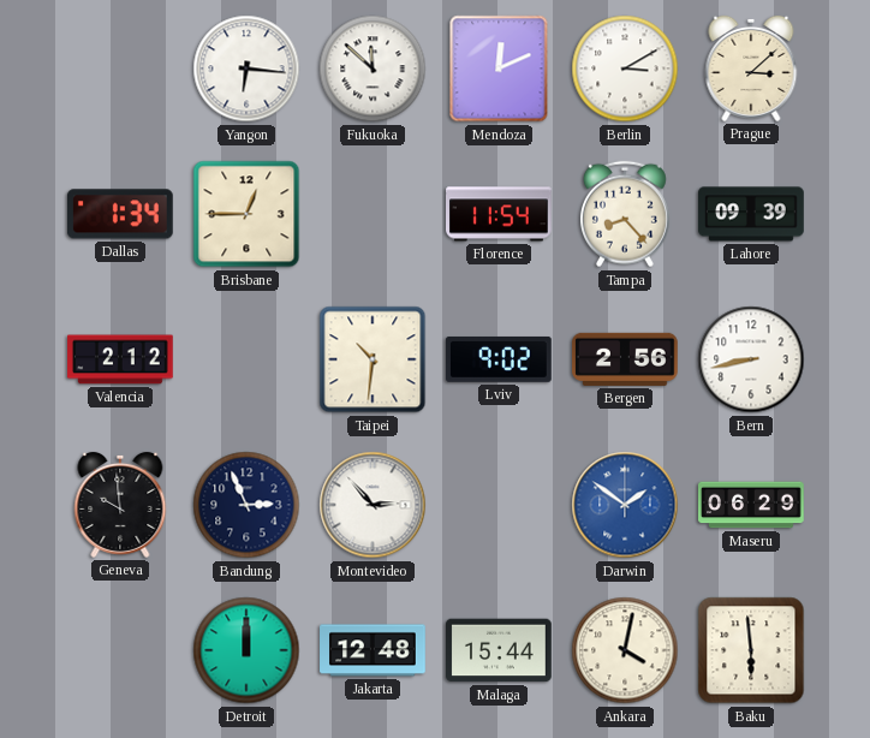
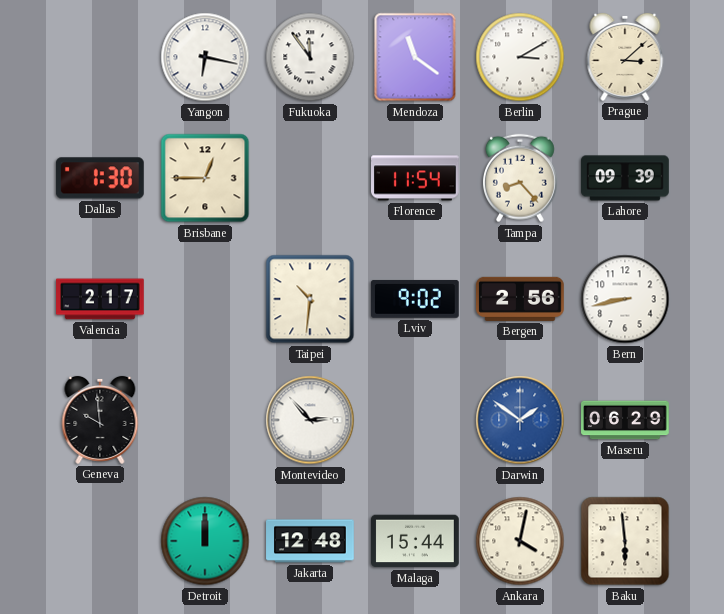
Yangon: 6:16 -> 6:17
Fukuoka: 11:52 -> 11:54
Mendoza: 12:11 -> 11:21
Dallas: 1:34 -> 1:30
Valencia: 2:12 -> 2:17
Bandung: 2:56 -> none
